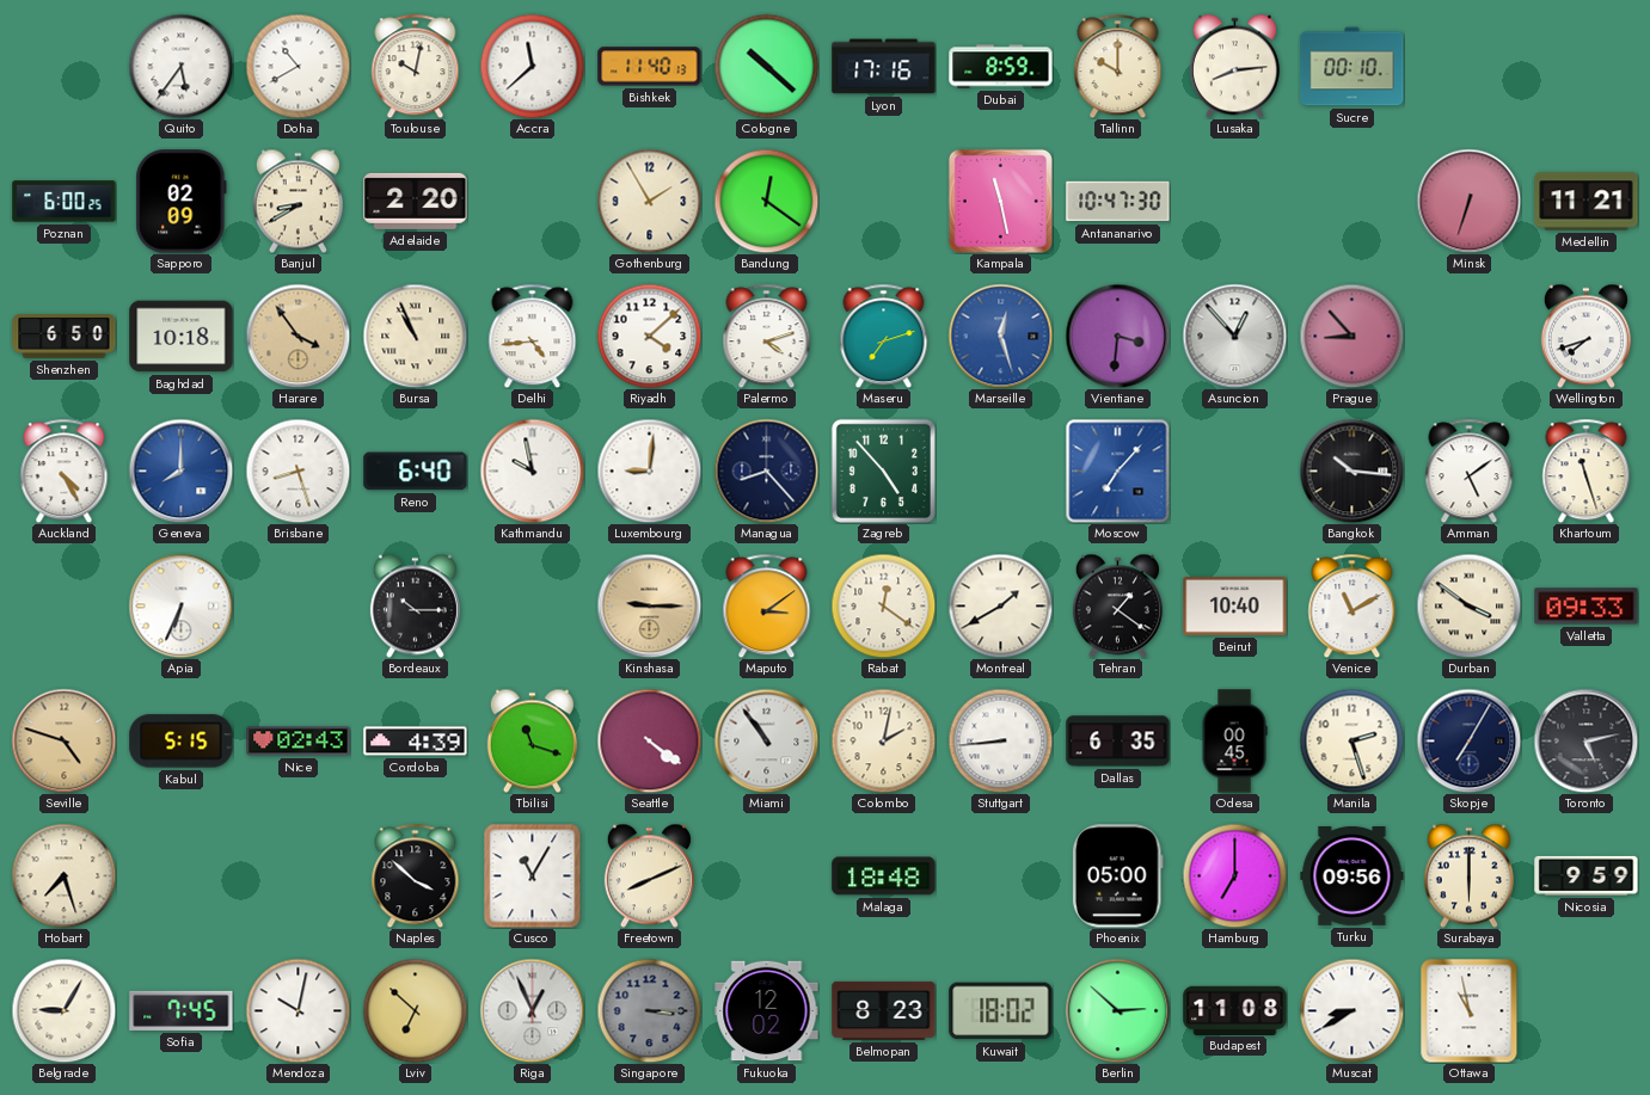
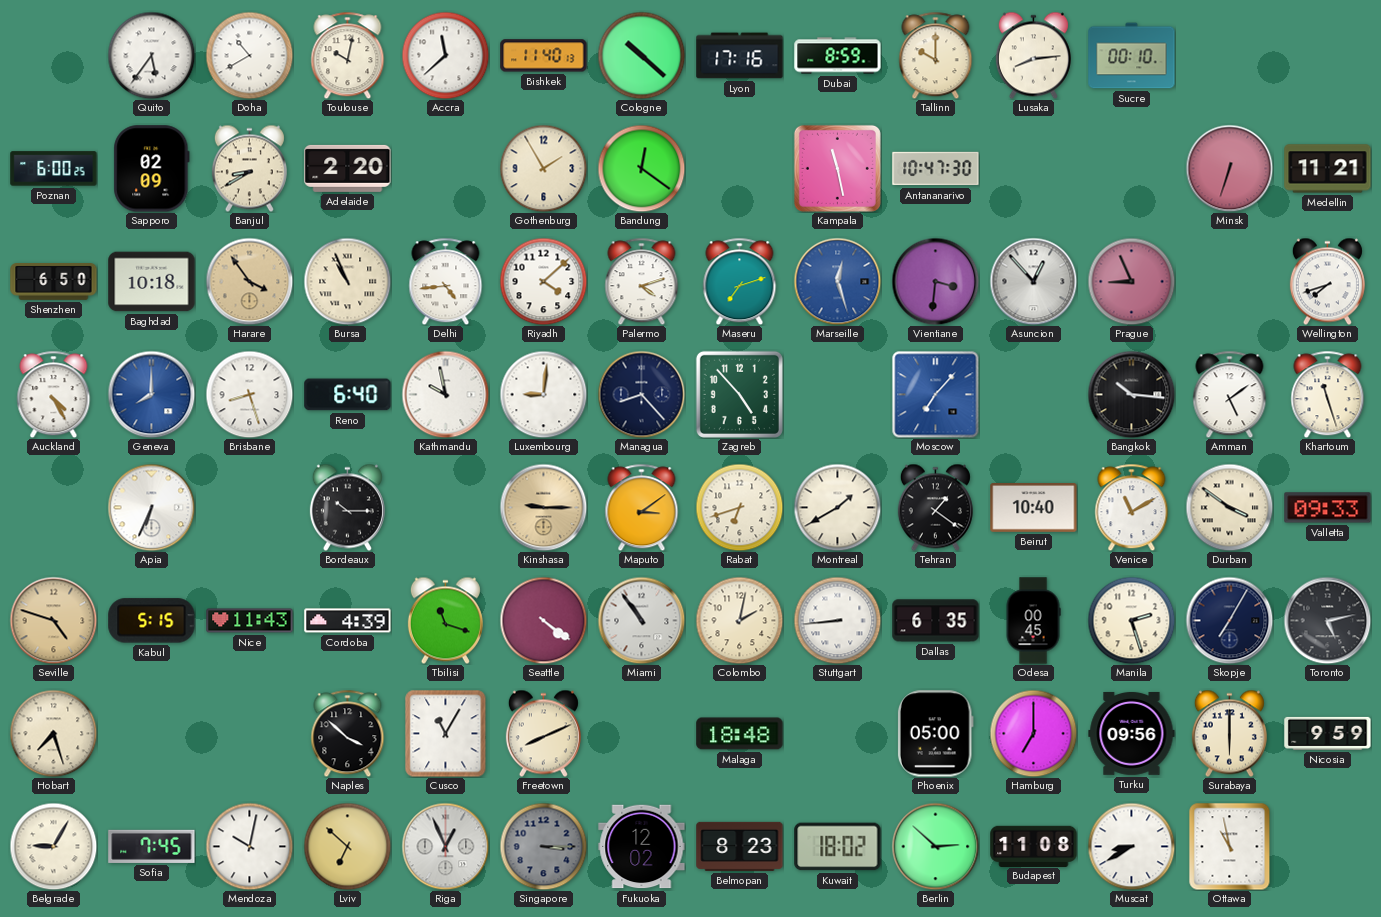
Prague: 8:53 -> 8:56
Rabat: 12:21 -> 6:42
Nice: 02:43 -> 11:43
